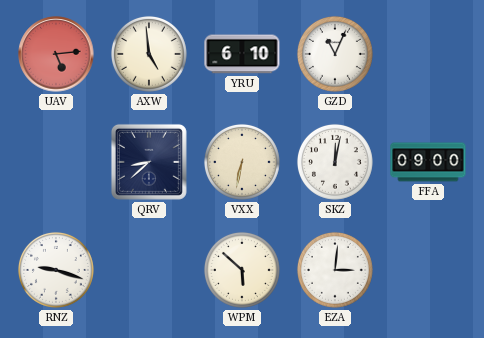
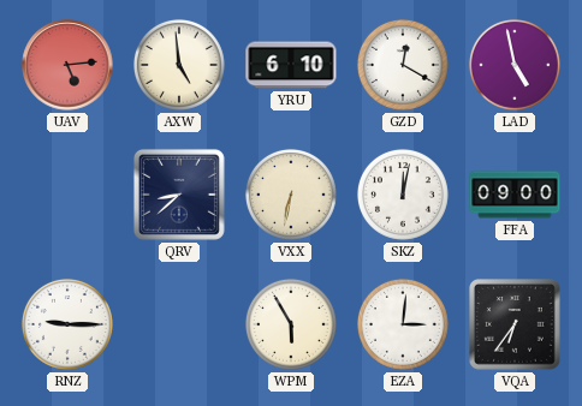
GZD: 11:04 -> 12:20
LAD: none -> 4:58
RNZ: 9:18 -> 9:15
WPM: 5:52 -> 5:55
VQA: none -> 6:36
